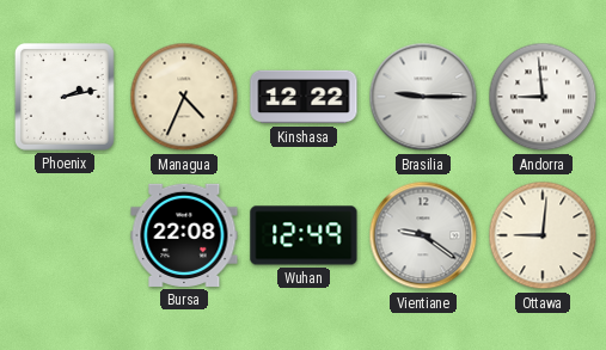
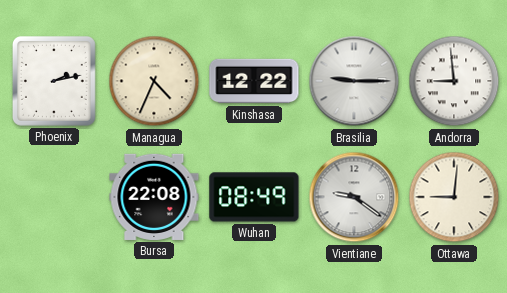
Wuhan: 12:49 -> 08:49
